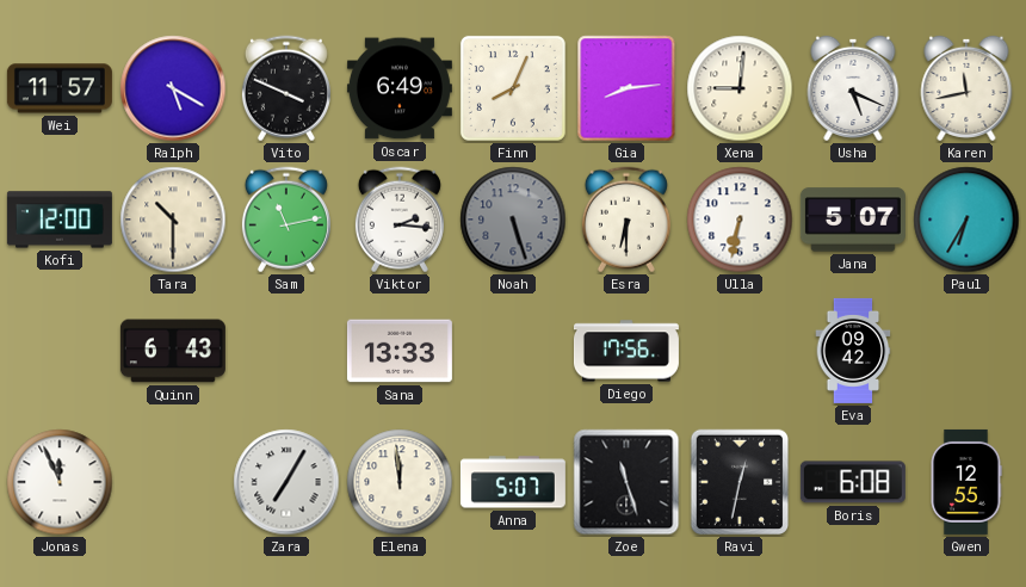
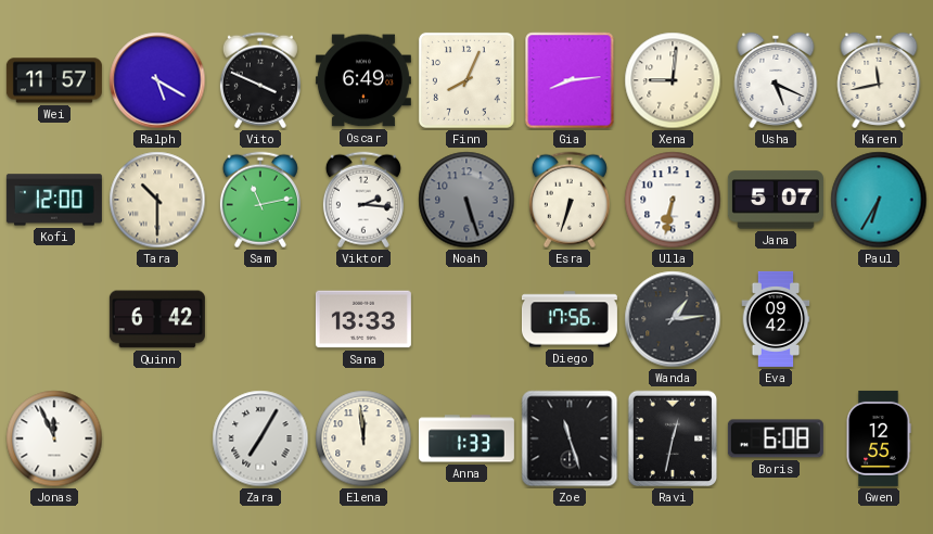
Esra: 6:30 -> 6:33
Quinn: 6:43 -> 6:42
Wanda: none -> 1:14
Anna: 5:07 -> 1:33
